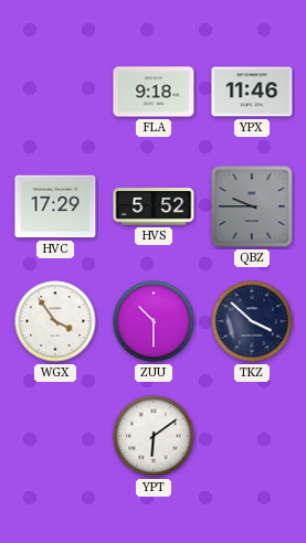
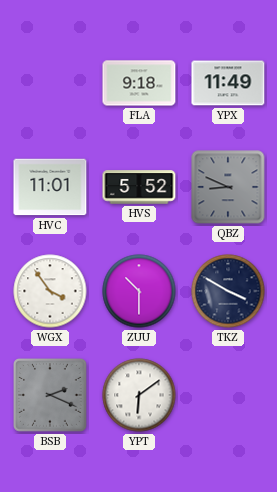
YPX: 11:46 -> 11:49
HVC: 17:29 -> 11:01
QBZ: 9:45 -> 8:49
TKZ: 3:52 -> 3:50
BSB: none -> 2:19
